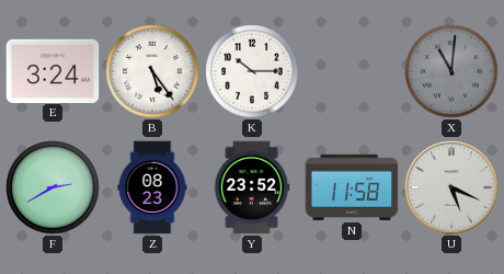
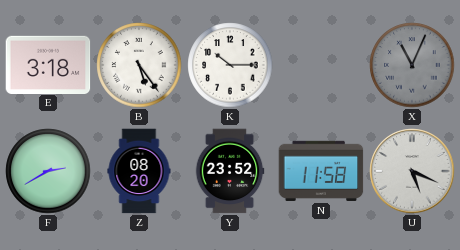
E: 3:24 -> 3:18
X: 11:01 -> 11:04
Z: 08:23 -> 08:20
